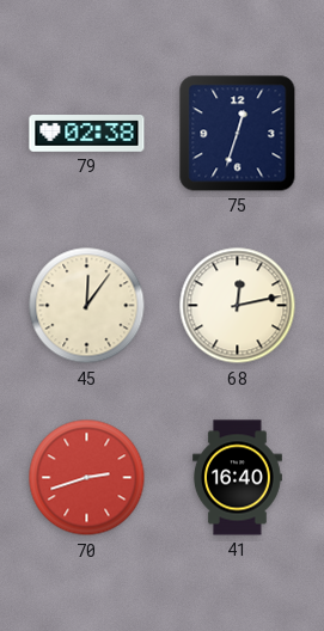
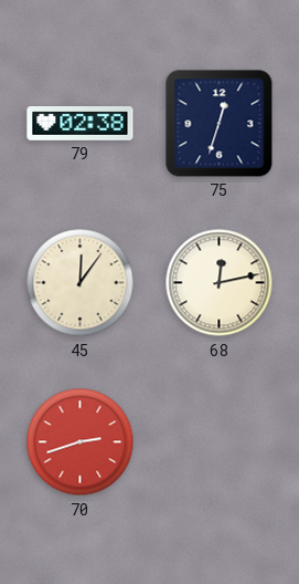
41: 16:40 -> none
